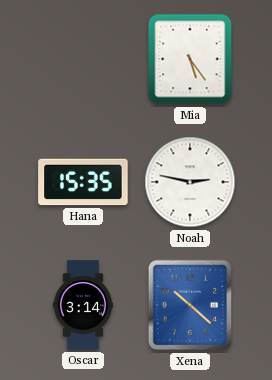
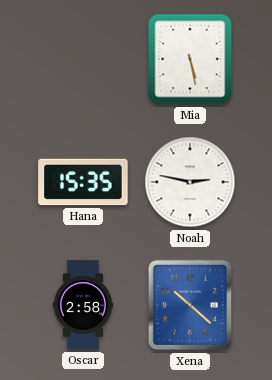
Mia: 5:24 -> 5:28
Oscar: 3:14 -> 2:58
